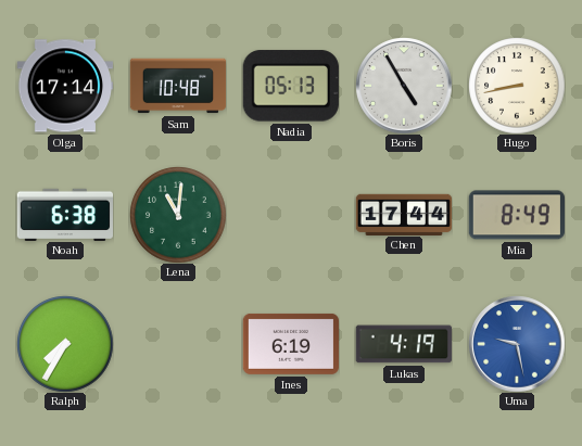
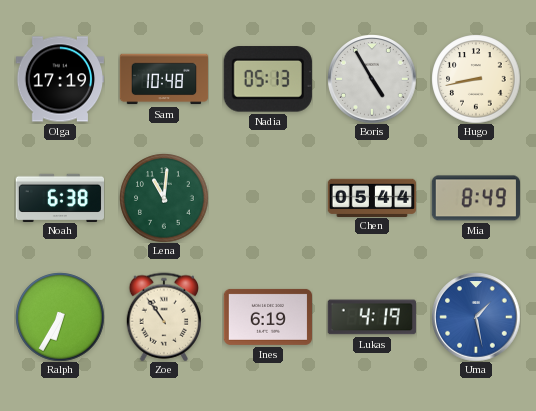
Olga: 17:14 -> 17:19
Chen: 17:44 -> 05:44
Ralph: 7:35 -> 6:35
Zoe: none -> 10:54
Uma: 9:28 -> 1:28
